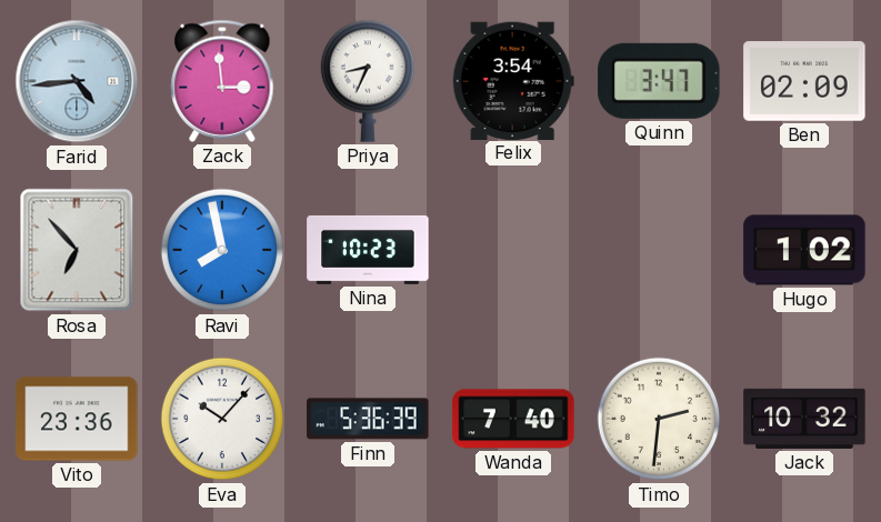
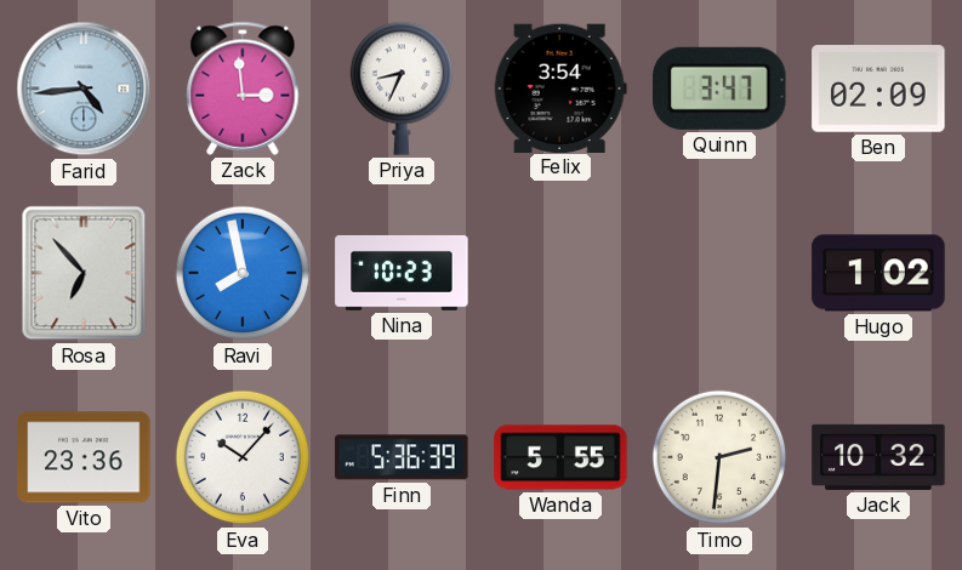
Wanda: 7:40 -> 5:55
